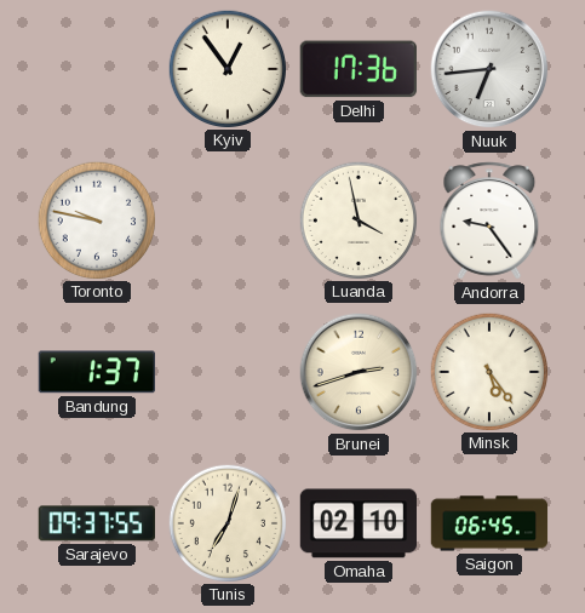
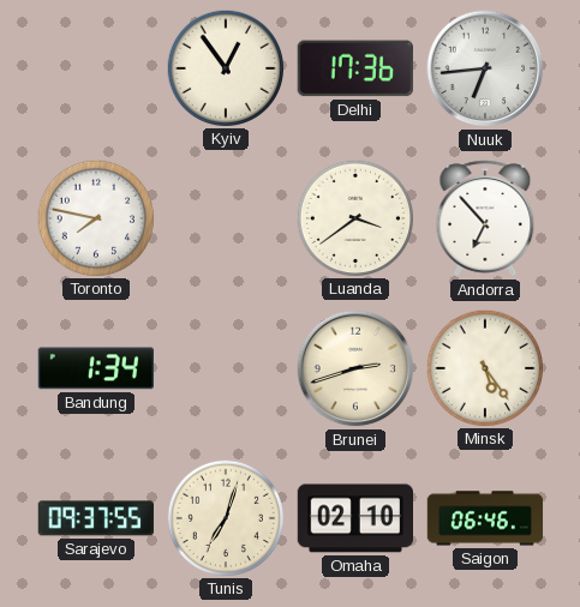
Toronto: 9:47 -> 7:47
Luanda: 3:58 -> 3:39
Andorra: 9:24 -> 6:53
Bandung: 1:37 -> 1:34
Saigon: 06:45 -> 06:46
